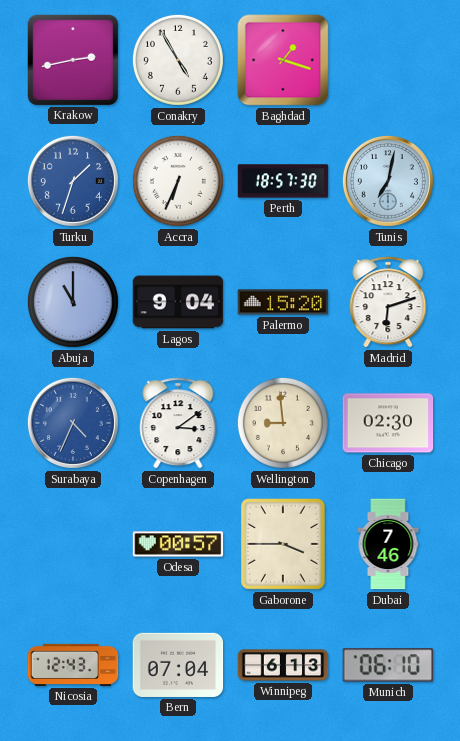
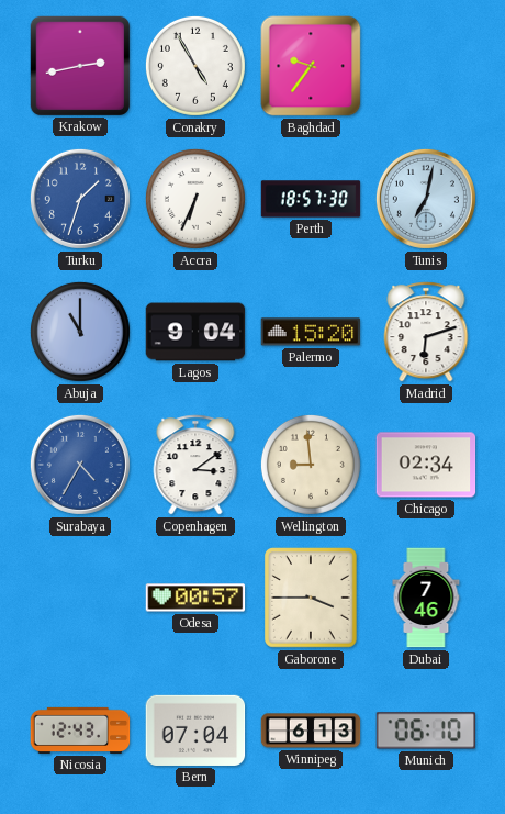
Baghdad: 1:18 -> 9:36
Surabaya: 4:34 -> 4:35
Chicago: 02:30 -> 02:34
